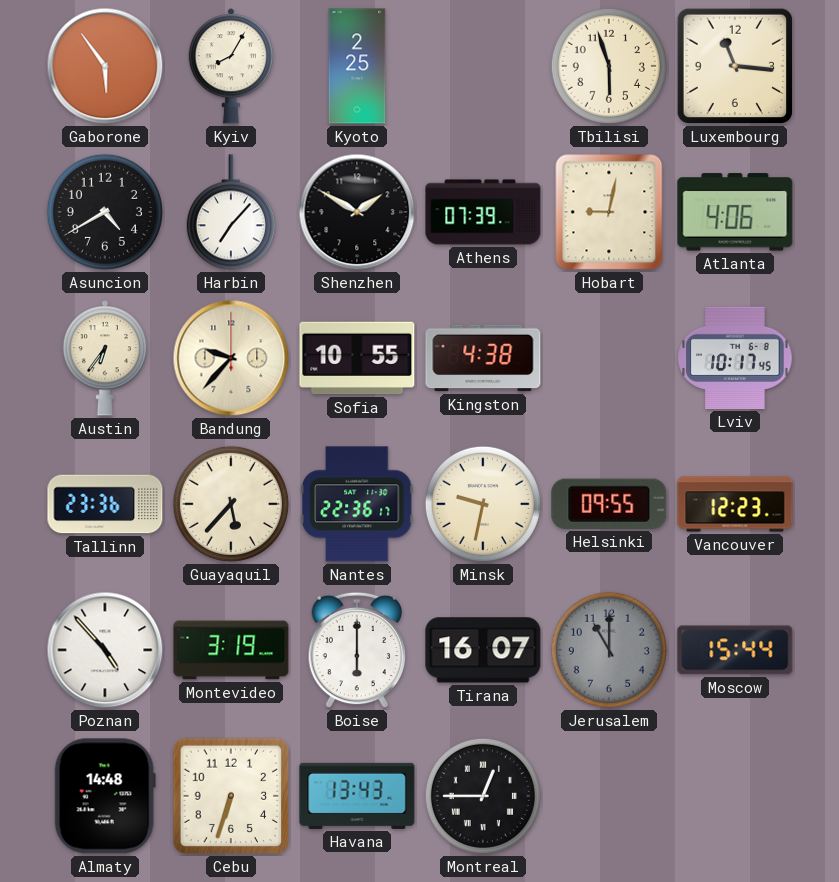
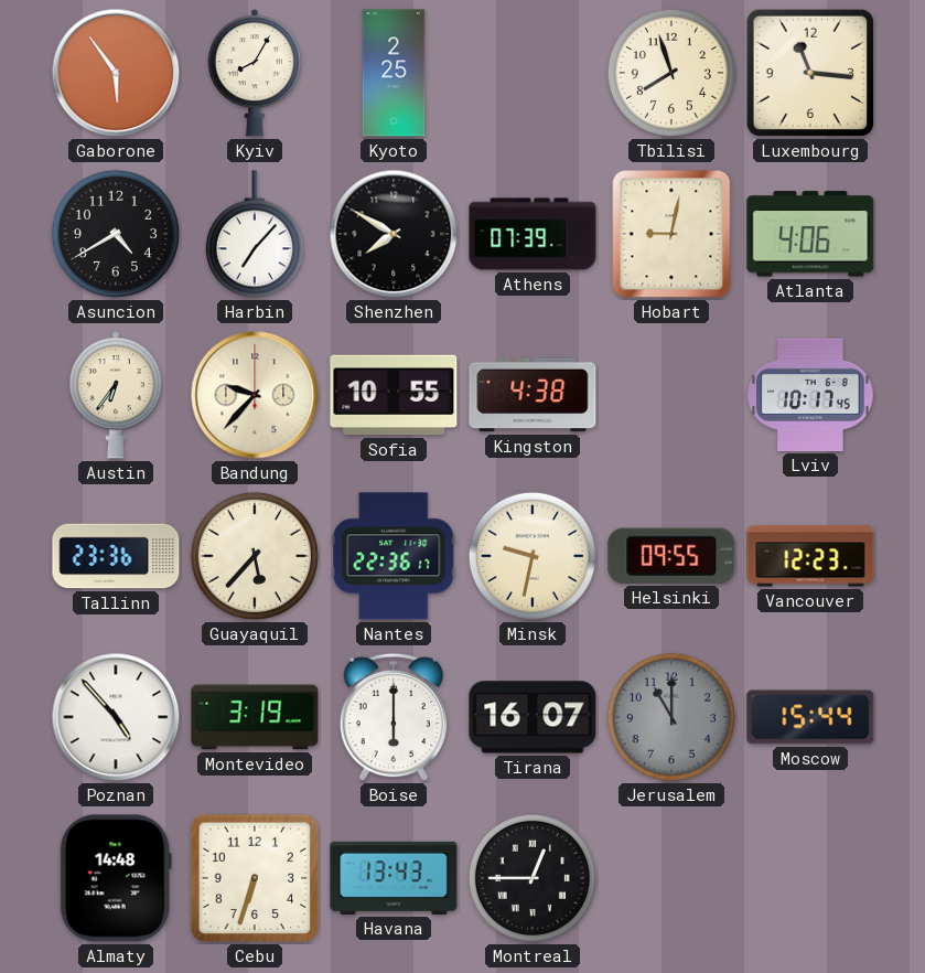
Tbilisi: 5:57 -> 7:57
Shenzhen: 1:50 -> 7:50
